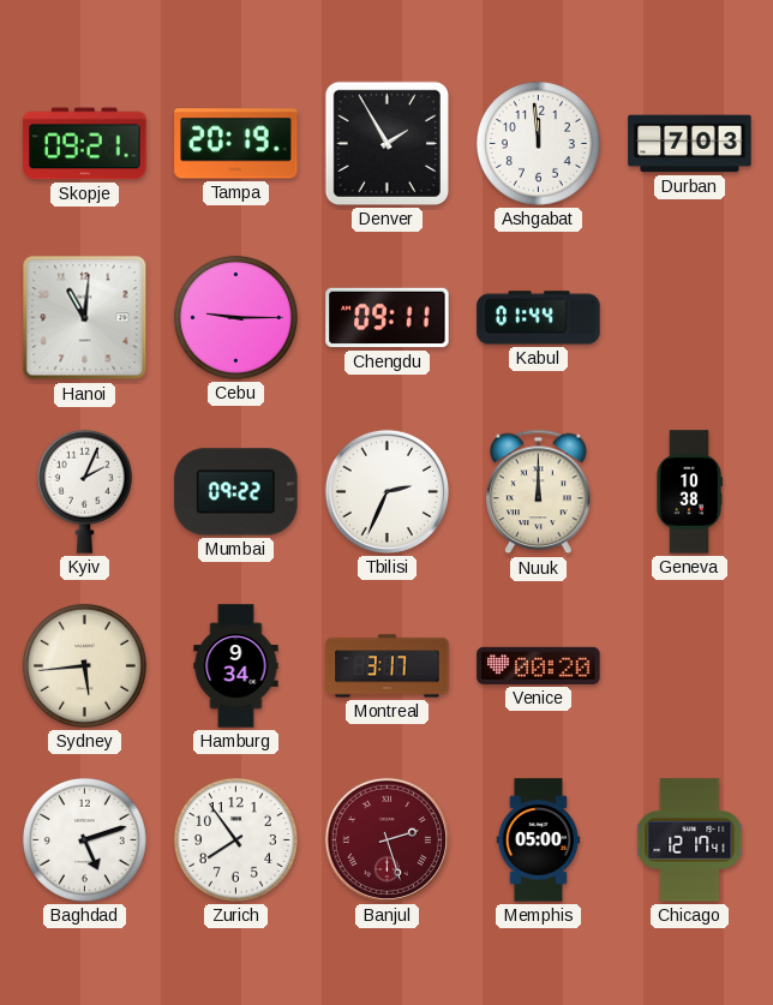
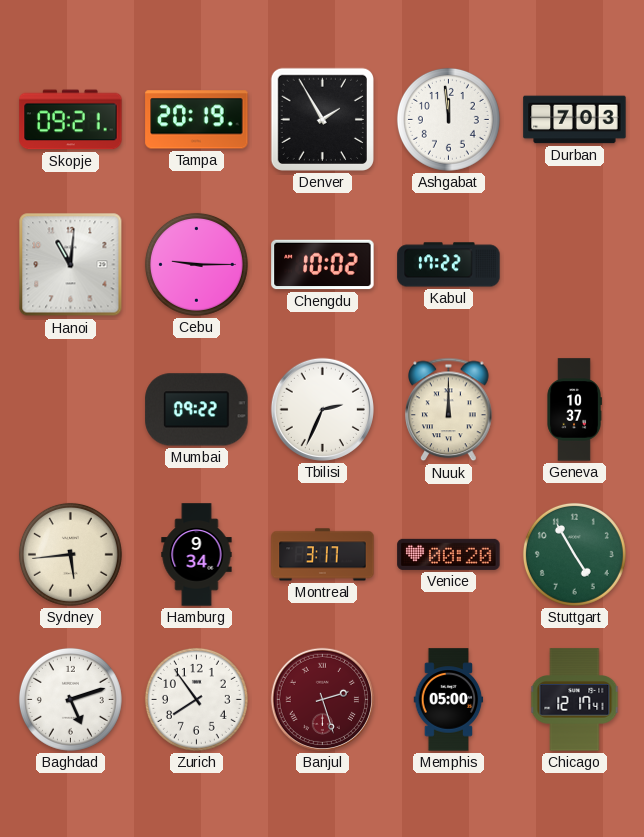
Chengdu: 09:11 -> 10:02
Kabul: 01:44 -> 17:22
Kyiv: 2:04 -> none
Geneva: 10:38 -> 10:37
Stuttgart: none -> 4:55
